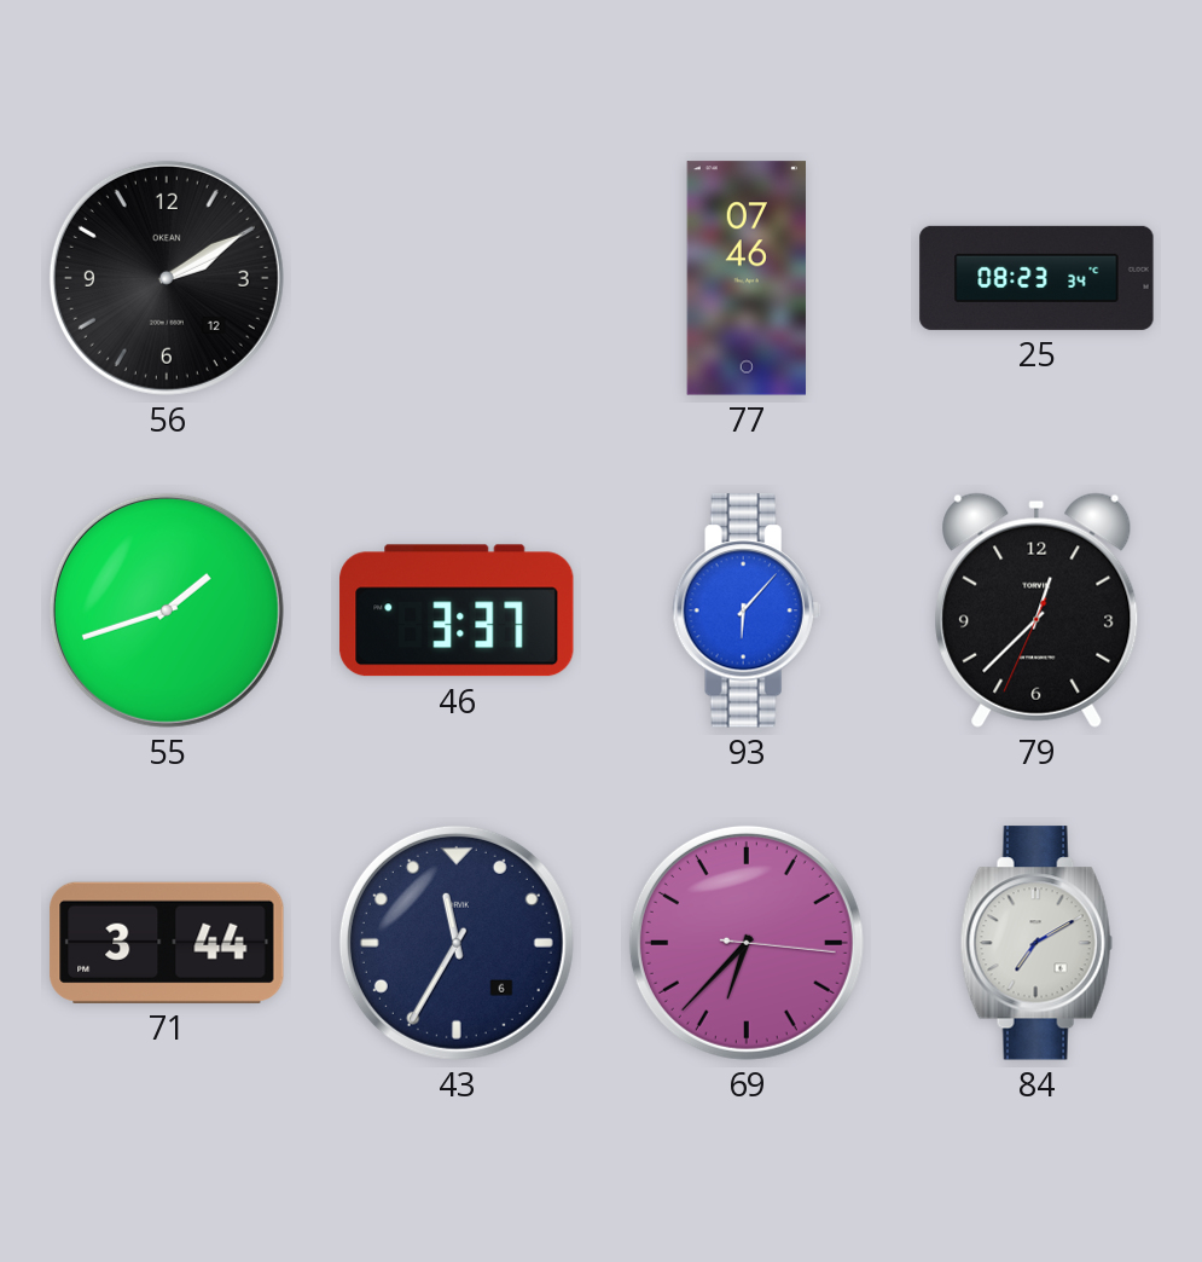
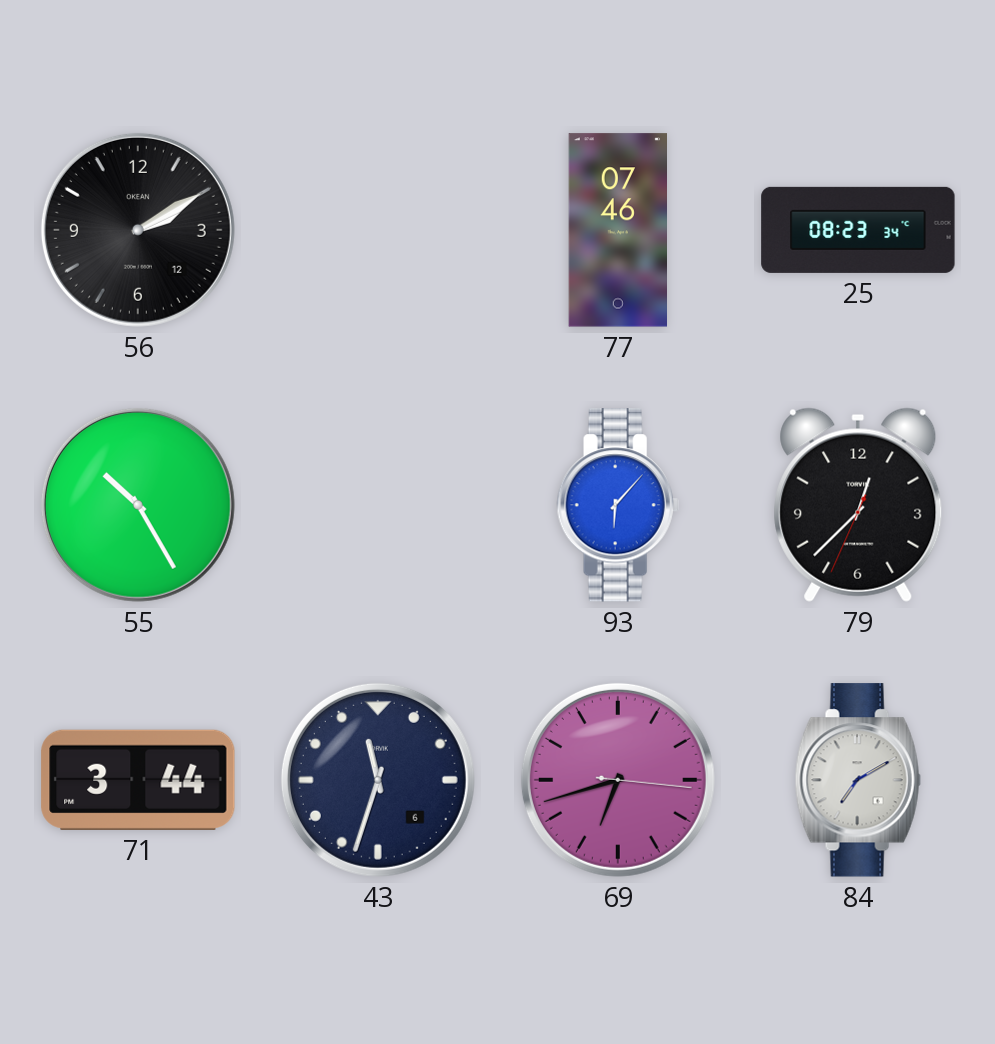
55: 1:42 -> 10:25
46: 3:37 -> none
43: 11:35 -> 11:33
69: 6:37 -> 6:42
